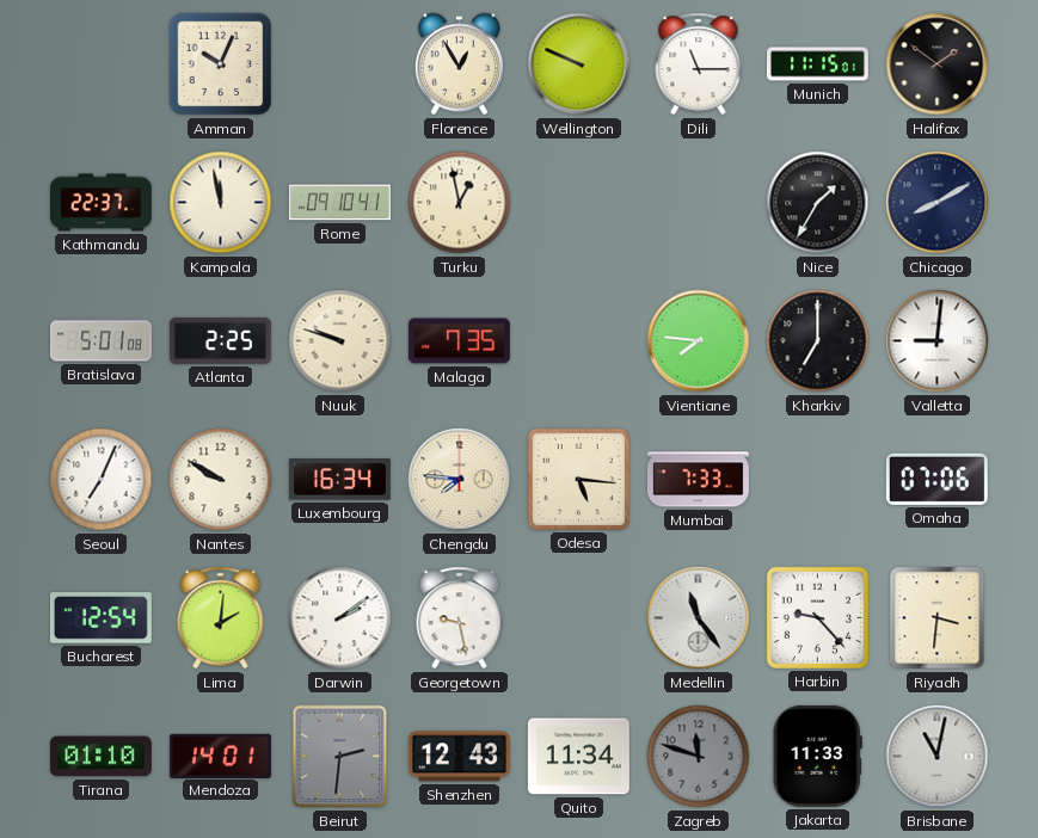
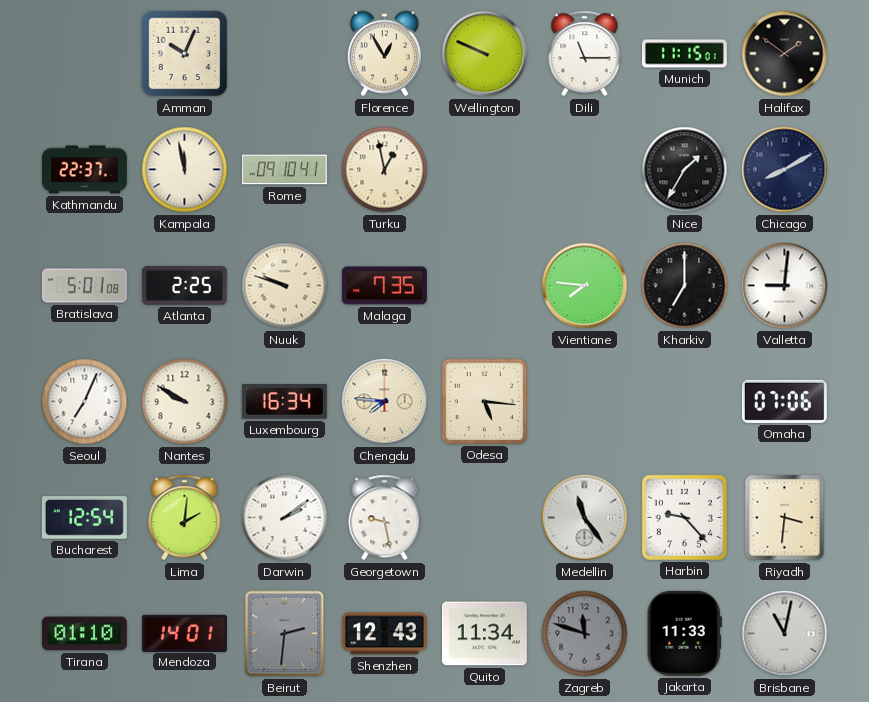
Mumbai: 7:33 -> none
